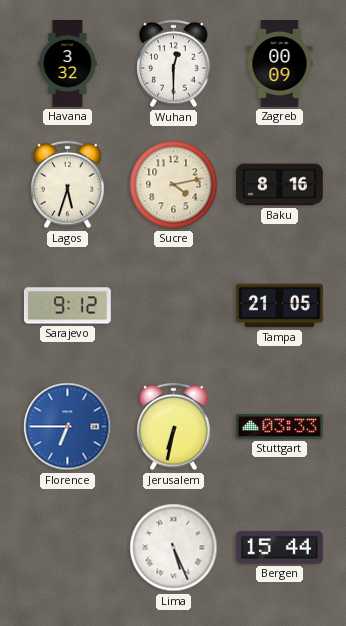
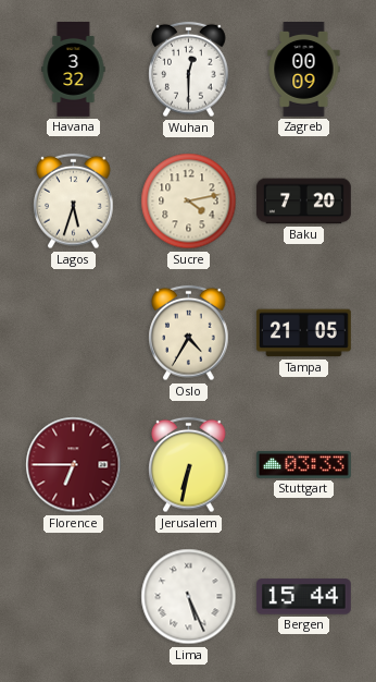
Baku: 8:16 -> 7:20
Sarajevo: 9:12 -> none
Oslo: none -> 4:35
Florence dial: blue -> burgundy
